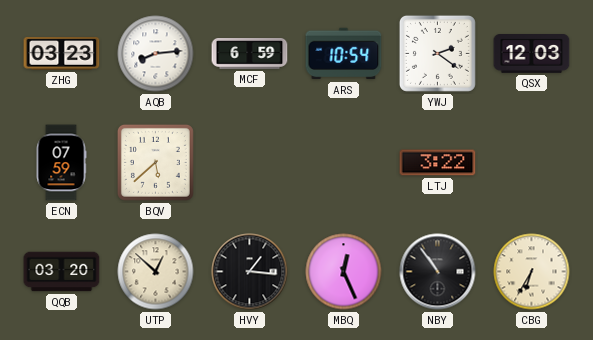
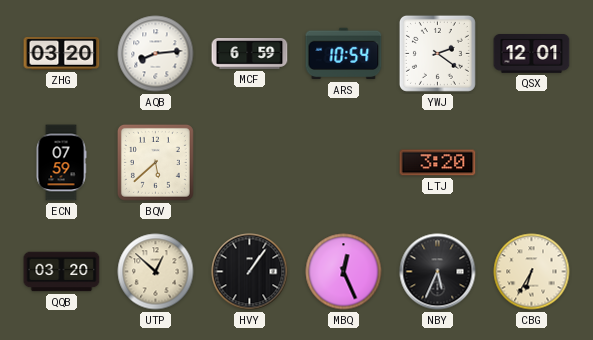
ZHG: 03:23 -> 03:20
QSX: 12:03 -> 12:01
LTJ: 3:22 -> 3:20
HVY: 1:16 -> 1:06
NBY: 10:54 -> 5:34
